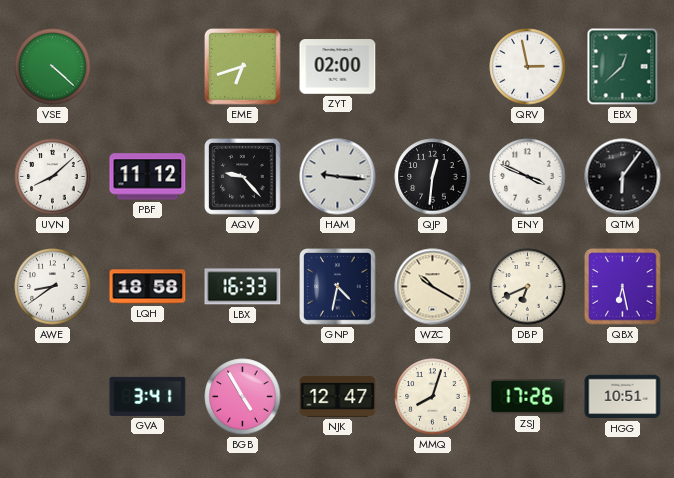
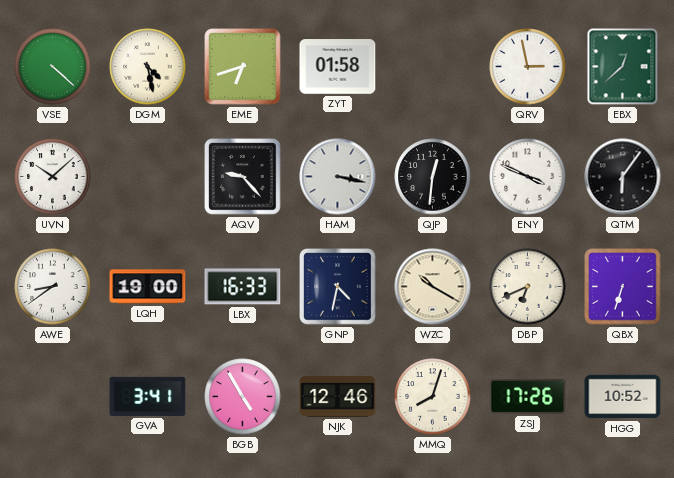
DGM: none -> 4:28
ZYT: 02:00 -> 01:58
UVN: 8:08 -> 10:08
PBF: 11:12 -> none
HAM: 9:16 -> 3:17
LQH: 18:58 -> 19:00
QBX: 6:28 -> 6:33
NJK: 12:47 -> 12:46
HGG: 10:51 -> 10:52
